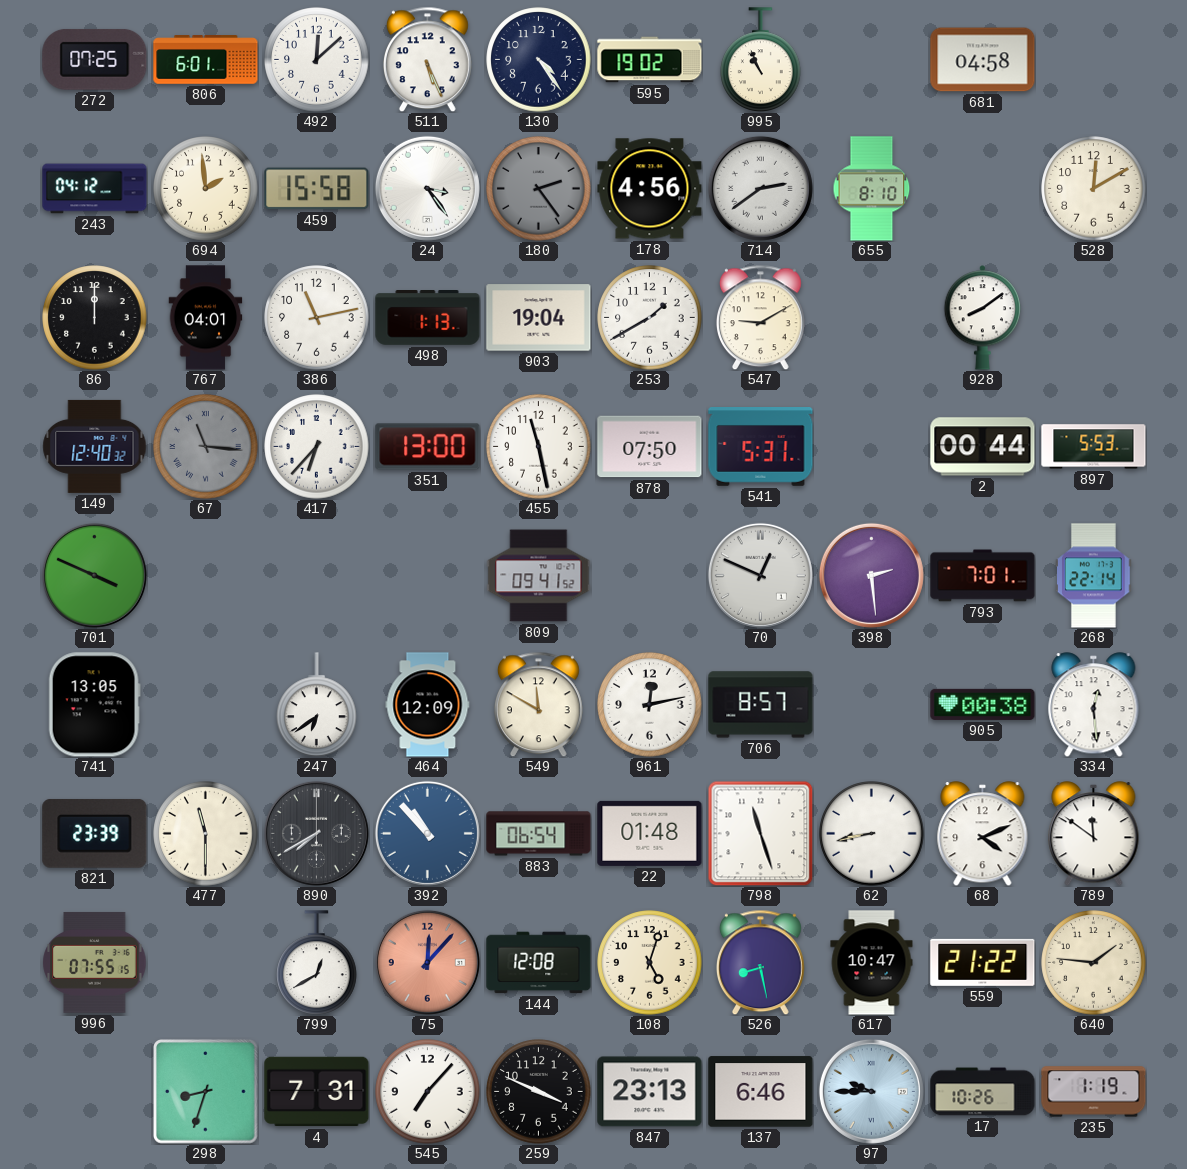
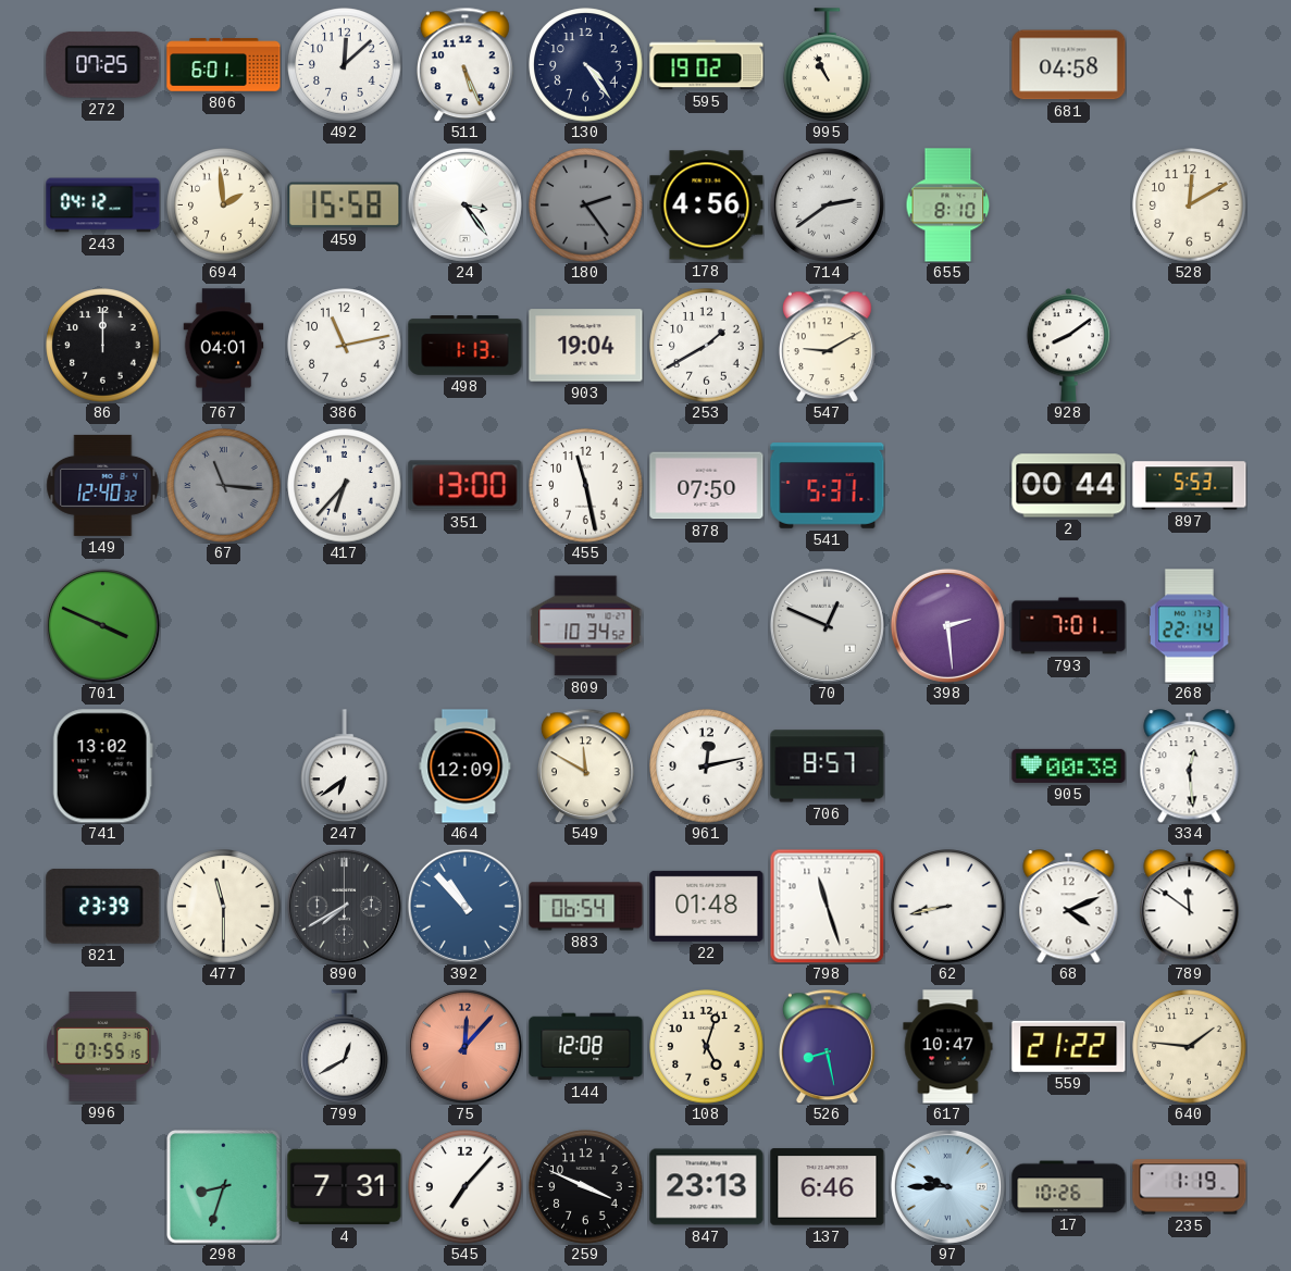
809: 09:41 -> 10:34
741: 13:05 -> 13:02
